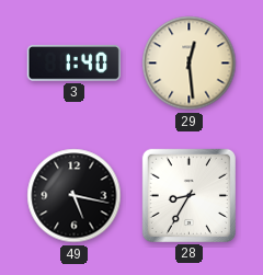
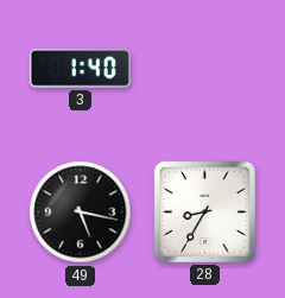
29: 12:29 -> none
